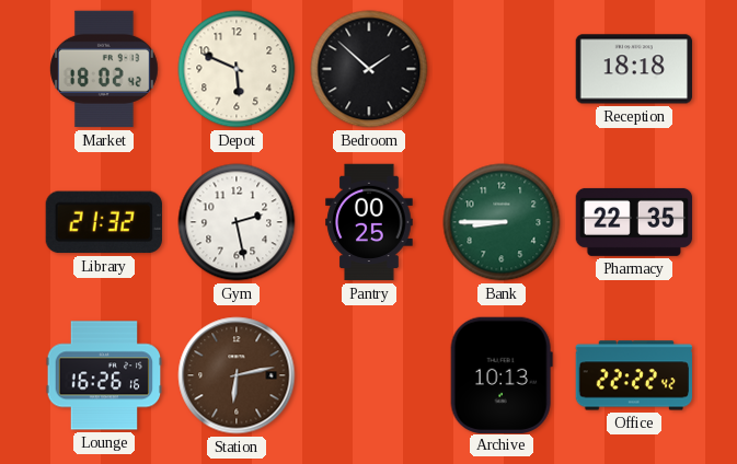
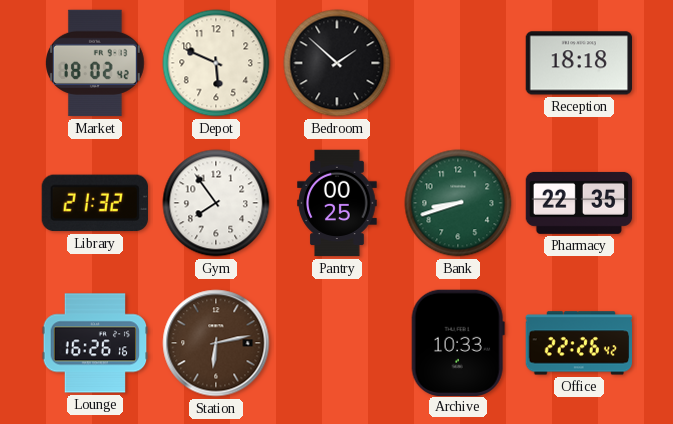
Gym: 2:28 -> 7:54
Bank: 8:45 -> 8:42
Archive: 10:13 -> 10:33
Office: 22:22 -> 22:26
